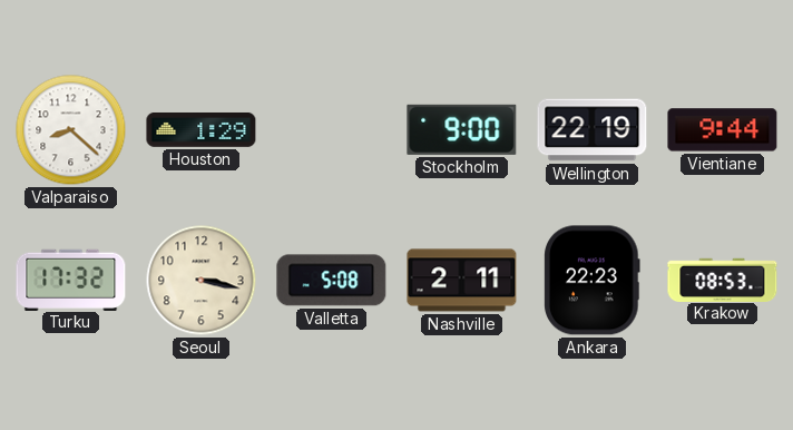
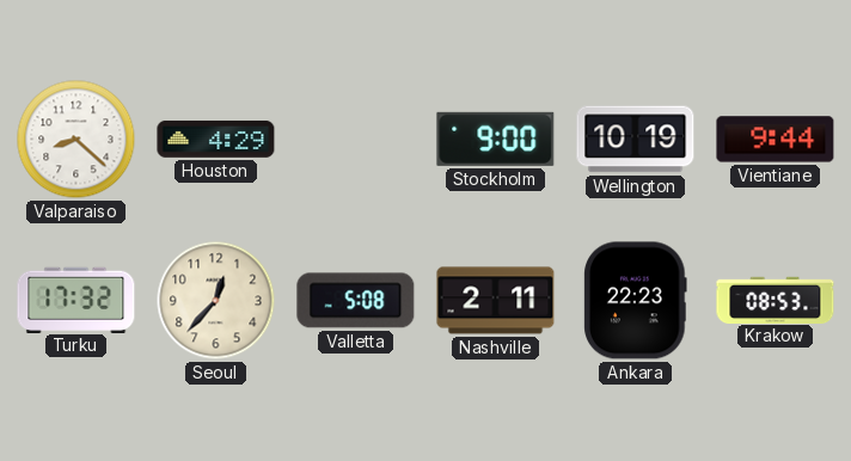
Houston: 1:29 -> 4:29
Wellington: 22:19 -> 10:19
Seoul: 3:17 -> 12:37
